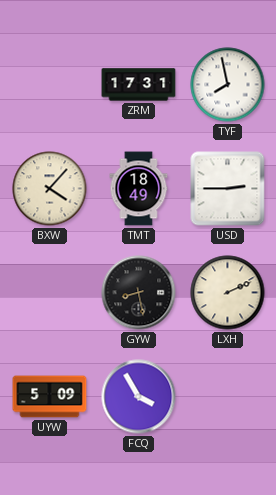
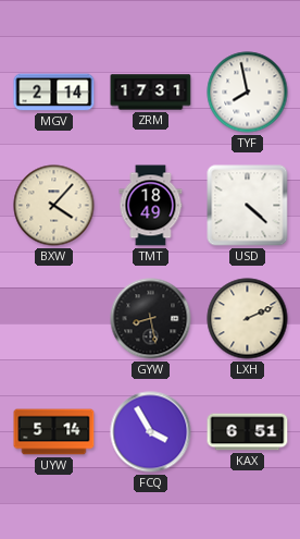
MGV: none -> 2:14
USD: 2:45 -> 4:22
UYW: 5:09 -> 5:14
KAX: none -> 6:51
